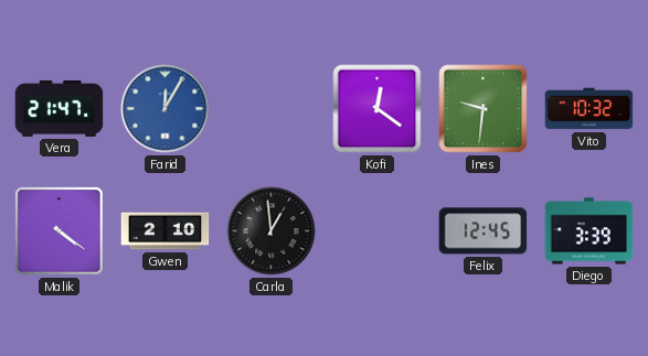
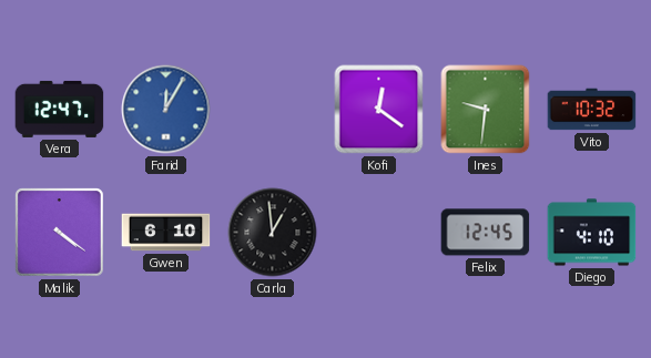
Vera: 21:47 -> 12:47
Gwen: 2:10 -> 6:10
Diego: 3:39 -> 4:10
